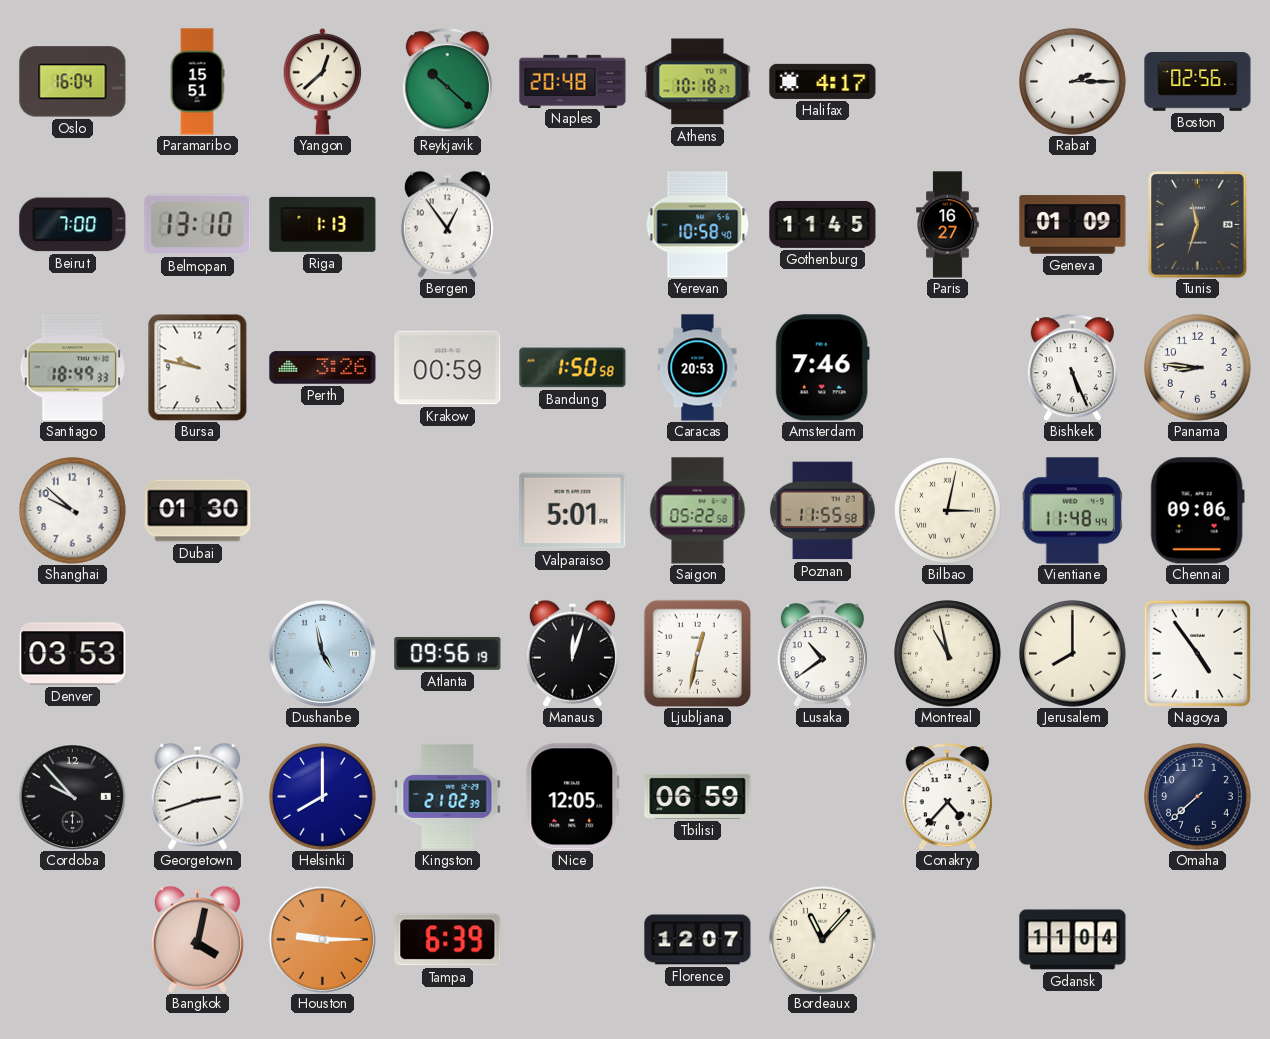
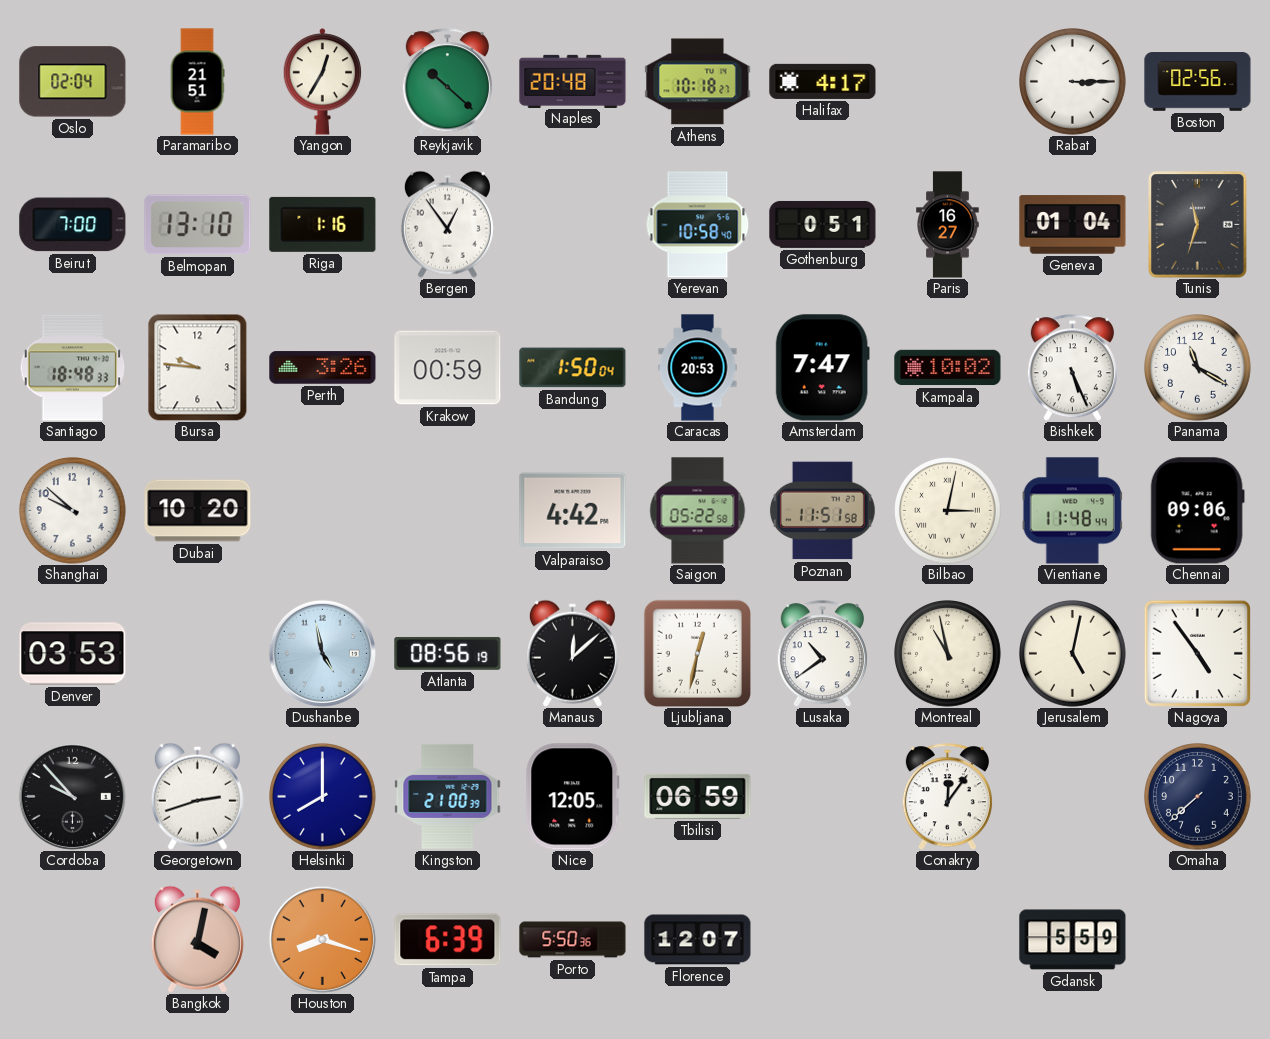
Oslo: 16:04 -> 02:04
Paramaribo: 15:51 -> 21:51
Yangon: 12:38 -> 12:35
Rabat: 2:15 -> 3:15
Riga: 1:13 -> 1:16
Gothenburg: 11:45 -> 0:51
Geneva: 01:09 -> 01:04
Santiago: 18:49 -> 18:48
Bursa: 9:47 -> 9:46
Bandung: 1:50:58 -> 1:50:04
Amsterdam: 7:46 -> 7:47
Kampala: none -> 10:02
Panama: 8:46 -> 11:20
Dubai: 01:30 -> 10:20
Valparaiso: 5:01 -> 4:42
Poznan: 11:55 -> 11:51
Atlanta: 09:56 -> 08:56
Manaus: 12:03 -> 12:08
Jerusalem: 8:00 -> 5:02
Kingston: 21:02 -> 21:00
Conakry: 4:37 -> 12:06
Houston: 9:15 -> 8:18
Porto: none -> 5:50
Bordeaux: 11:07 -> none
Gdansk: 11:04 -> 5:59
